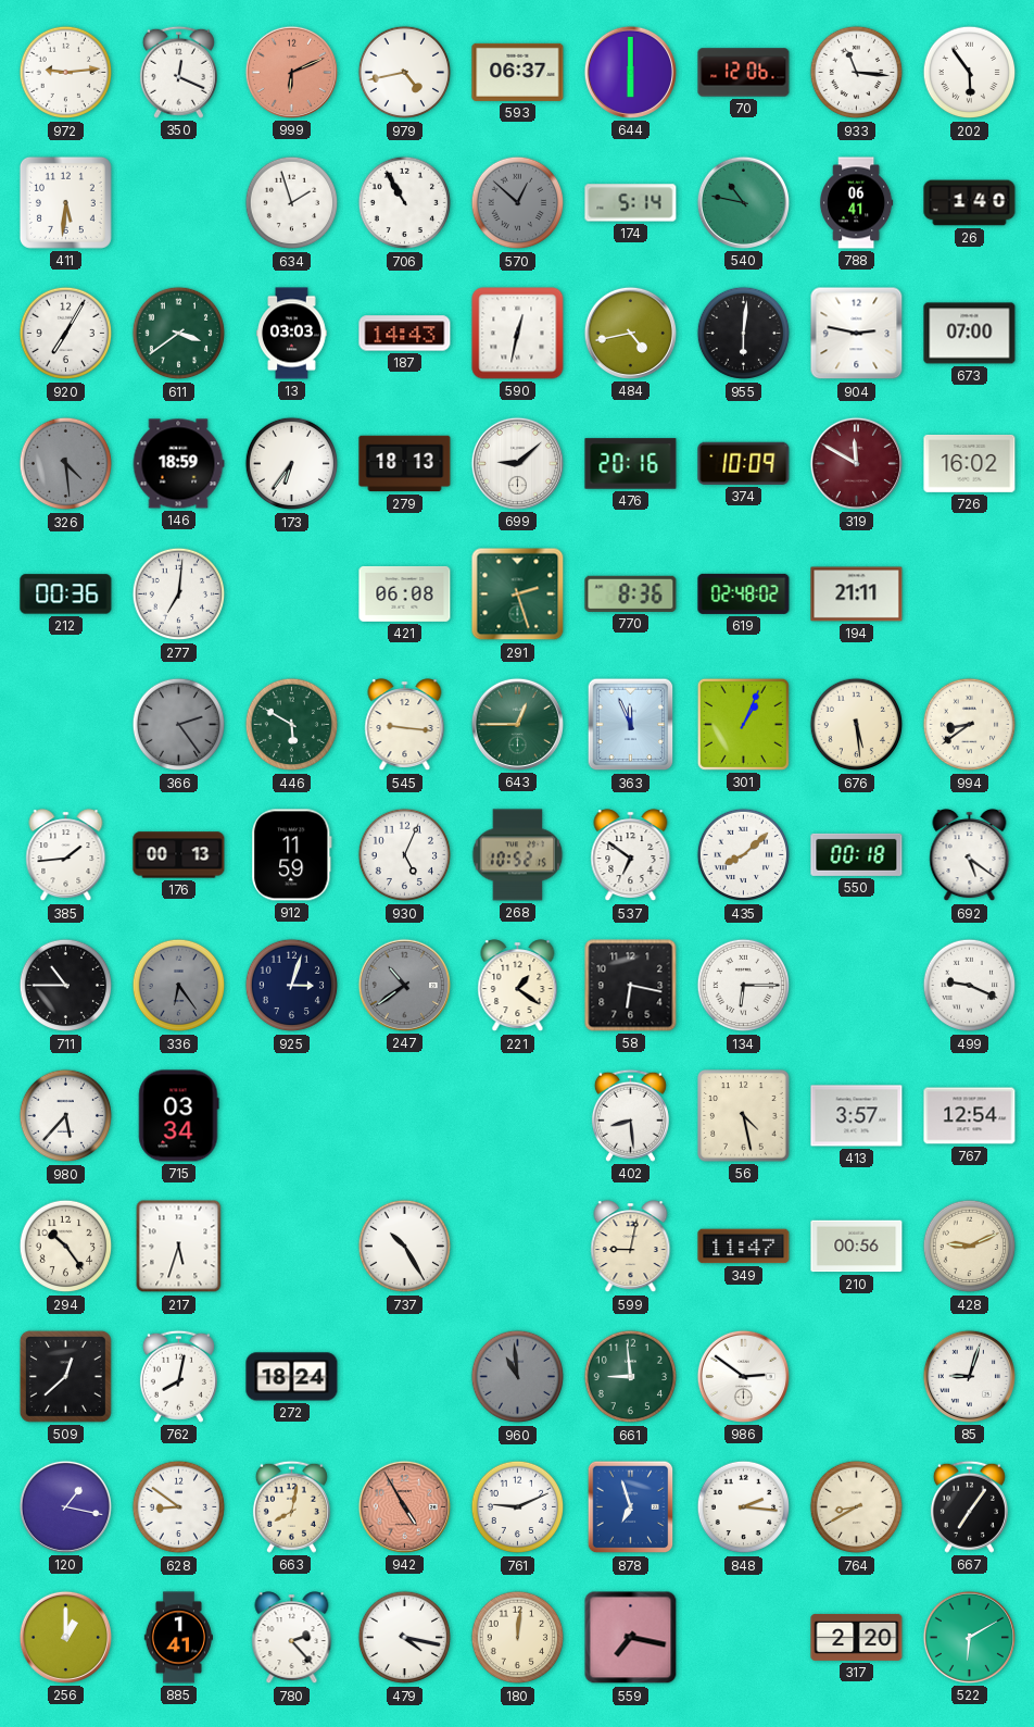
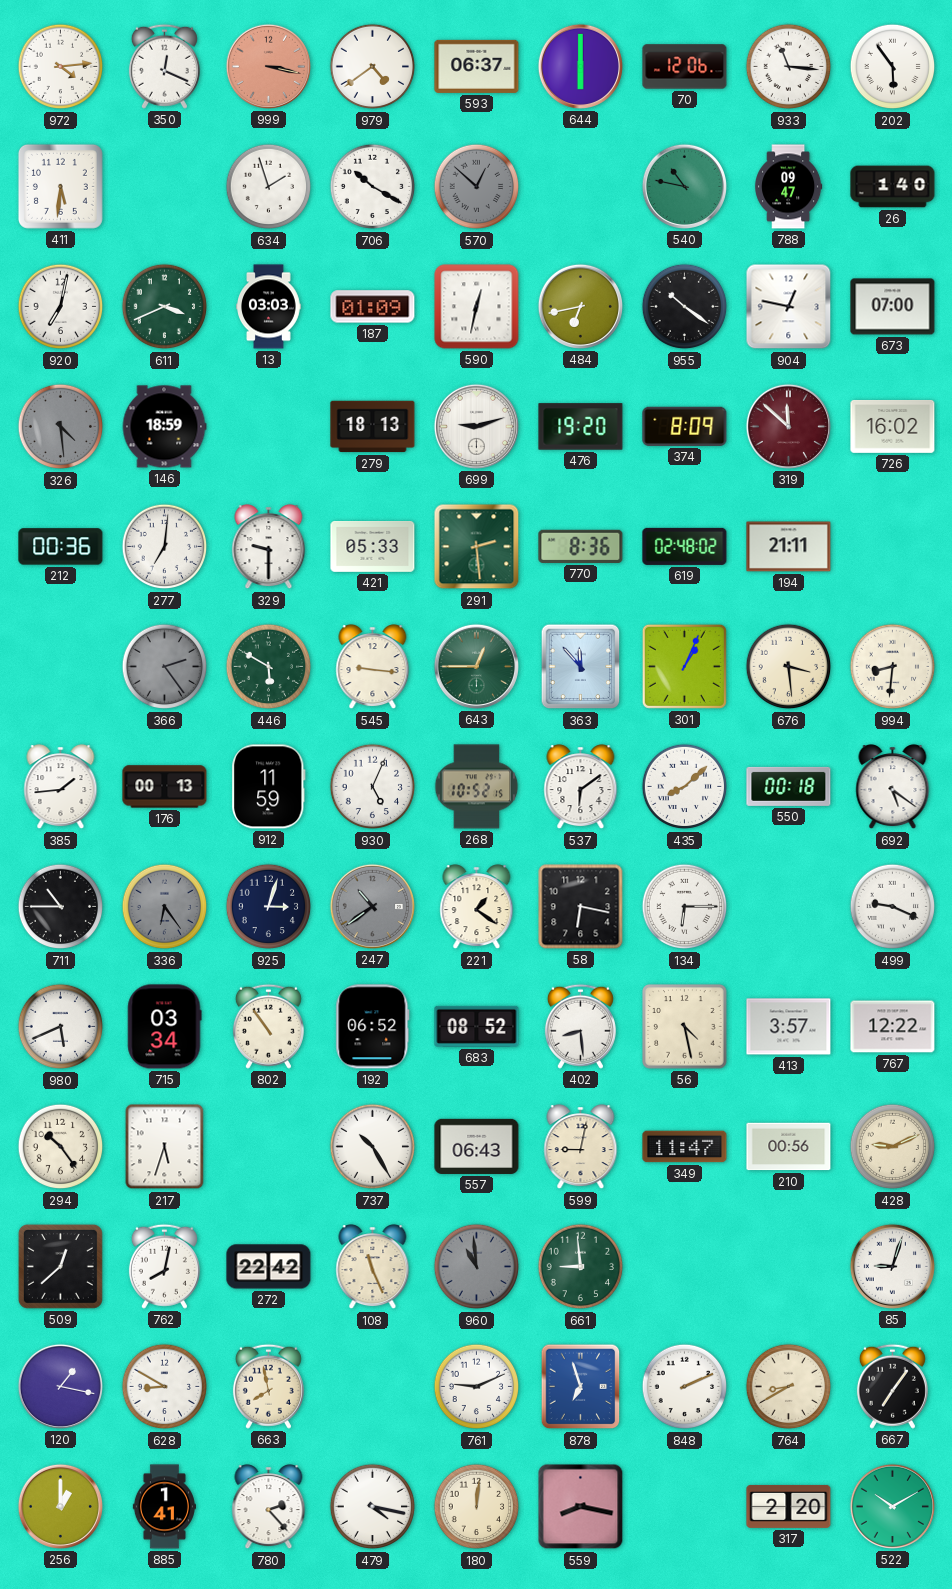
972: 9:14 -> 4:14
999: 6:11 -> 3:17
979: 4:43 -> 4:39
706: 10:55 -> 10:20
174: 5:14 -> none
788: 06:41 -> 09:47
920: 7:05 -> 7:02
611: 3:39 -> 3:41
187: 14:43 -> 01:09
484: 4:43 -> 6:43
955: 6:01 -> 10:21
904: 2:47 -> 12:47
173: 6:36 -> none
699: 9:08 -> 9:12
476: 20:16 -> 19:20
374: 10:09 -> 8:09
319: 11:50 -> 11:52
329: none -> 9:30
421: 06:08 -> 05:33
291: 2:27 -> 2:29
363: 11:56 -> 11:53
676: 5:29 -> 3:29
994: 8:39 -> 8:31
537: 6:51 -> 6:09
980: 5:37 -> 5:41
802: none -> 10:54
192: none -> 06:52
683: none -> 08:52
767: 12:54 -> 12:22
557: none -> 06:43
272: 18:24 -> 22:42
108: none -> 11:26
986: 2:51 -> none
628: 8:51 -> 8:50
663: 8:02 -> 7:58
942: 4:55 -> none
848: 2:16 -> 2:11
559: 7:17 -> 8:17
522: 6:10 -> 10:10
